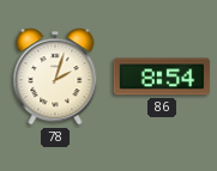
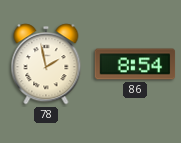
78: 2:03 -> 1:58
